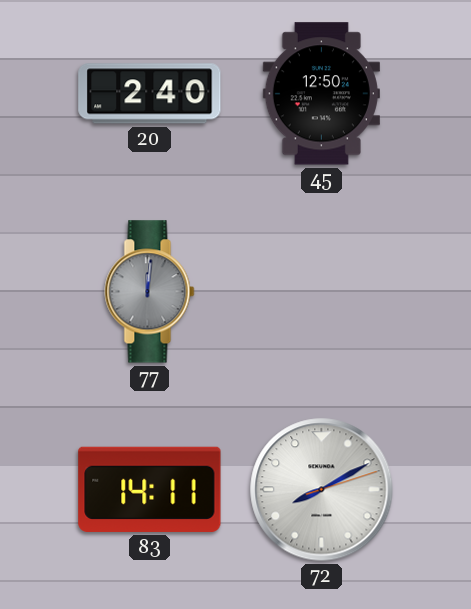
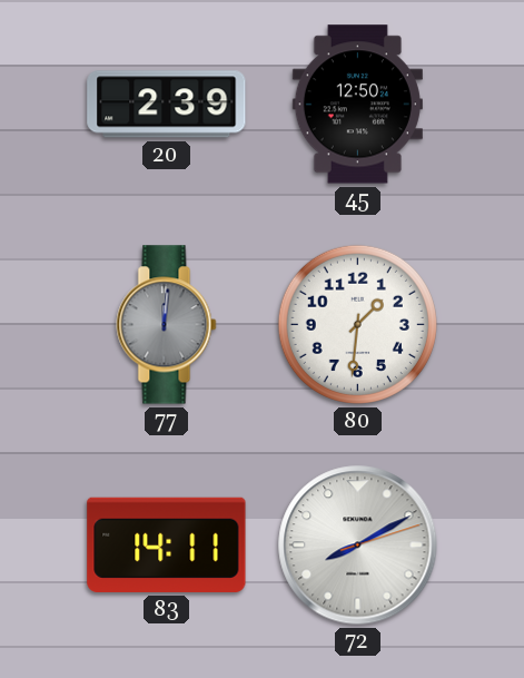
20: 2:40 -> 2:39
80: none -> 1:31
